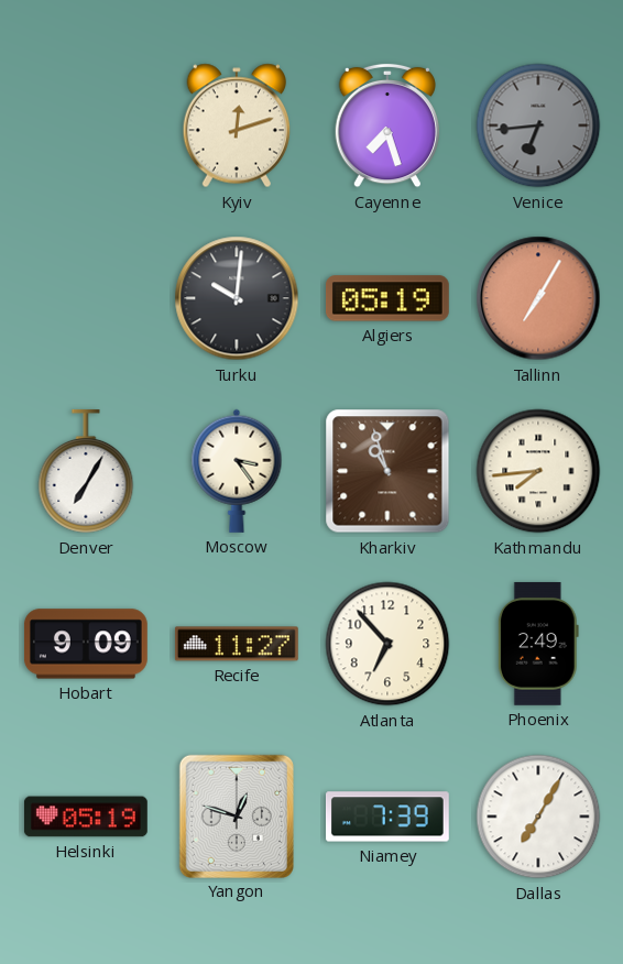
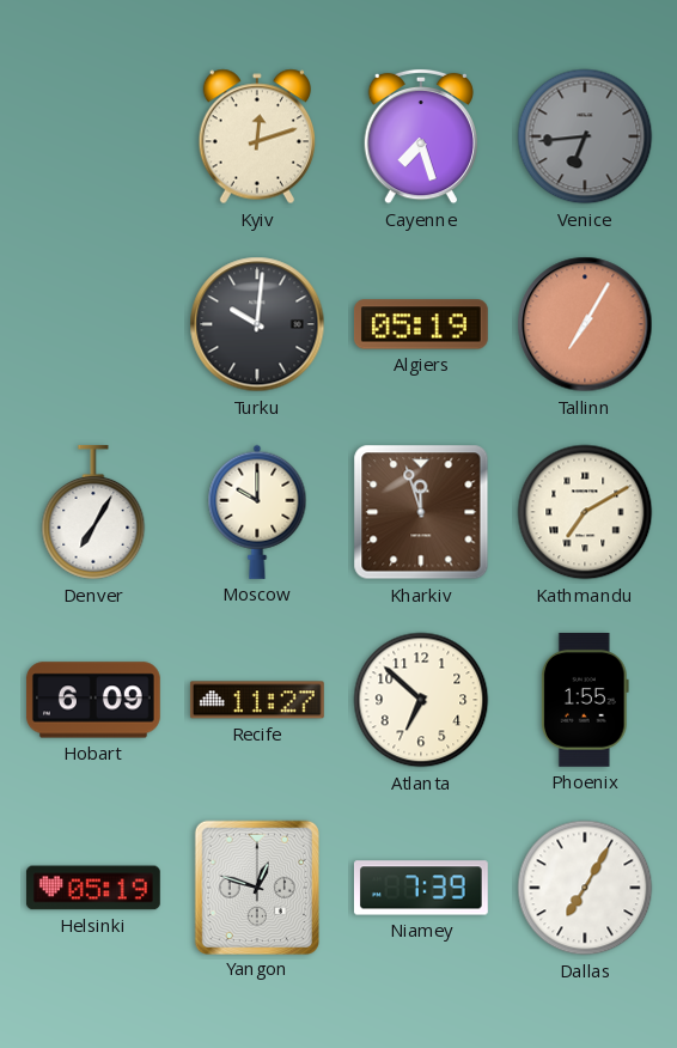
Moscow: 3:24 -> 10:00
Kharkiv: 10:57 -> 11:57
Kathmandu: 7:44 -> 7:10
Hobart: 9:09 -> 6:09
Atlanta: 6:53 -> 6:52
Phoenix: 2:49 -> 1:55
